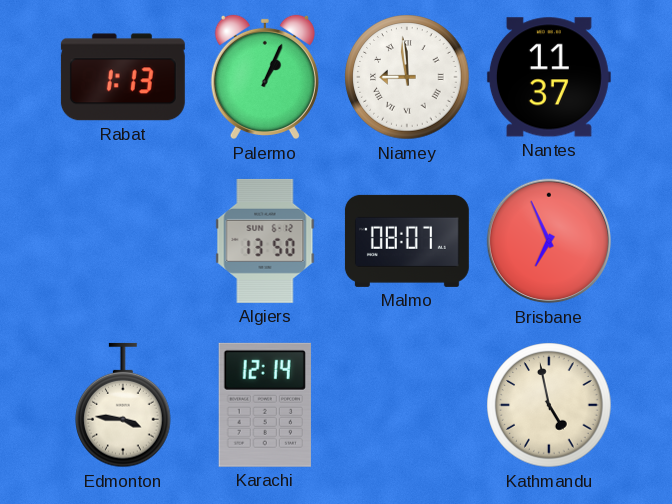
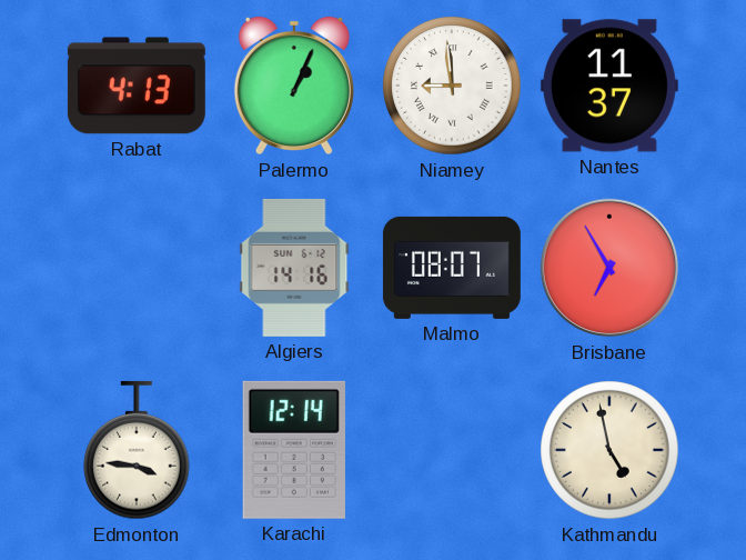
Rabat: 1:13 -> 4:13
Algiers: 13:50 -> 14:16
Brisbane: 6:56 -> 6:55
